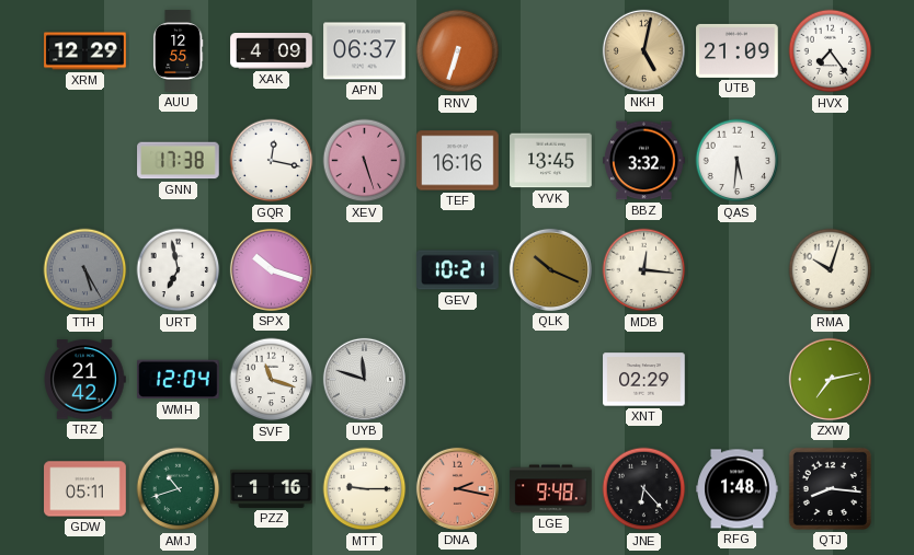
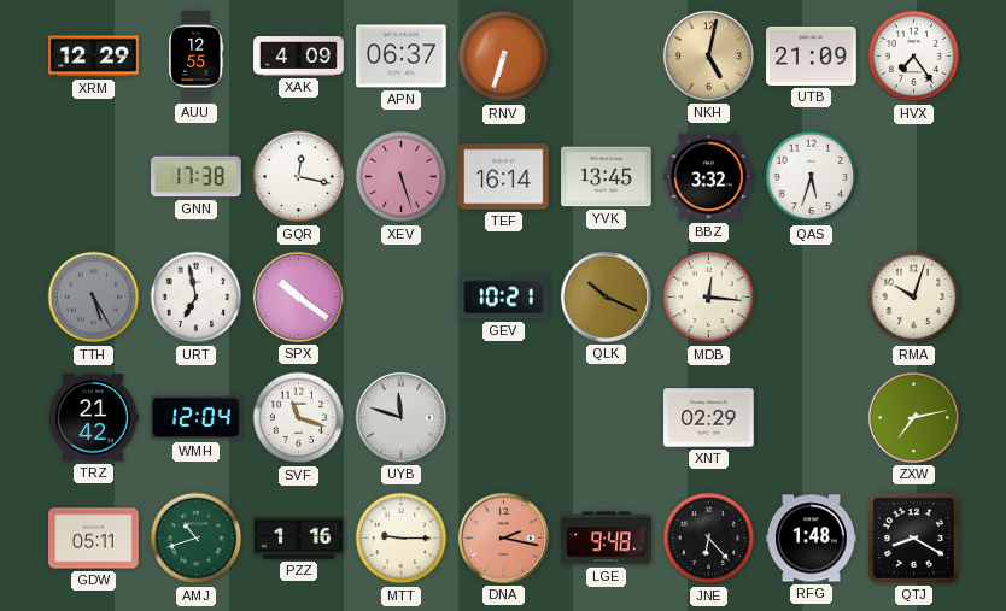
TEF: 16:16 -> 16:14
QAS: 5:31 -> 5:33
SPX: 10:18 -> 10:21
QTJ: 8:16 -> 8:20
